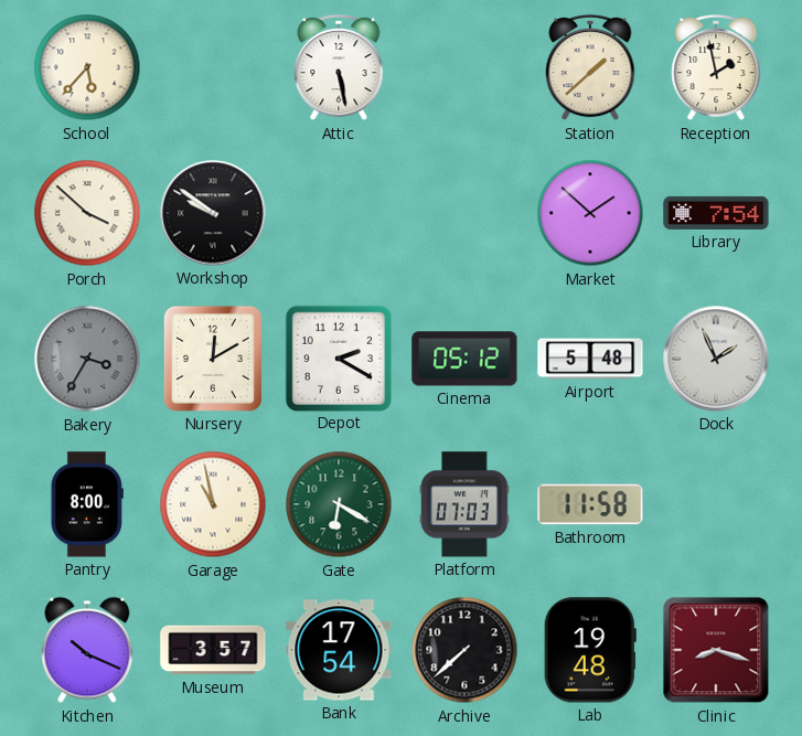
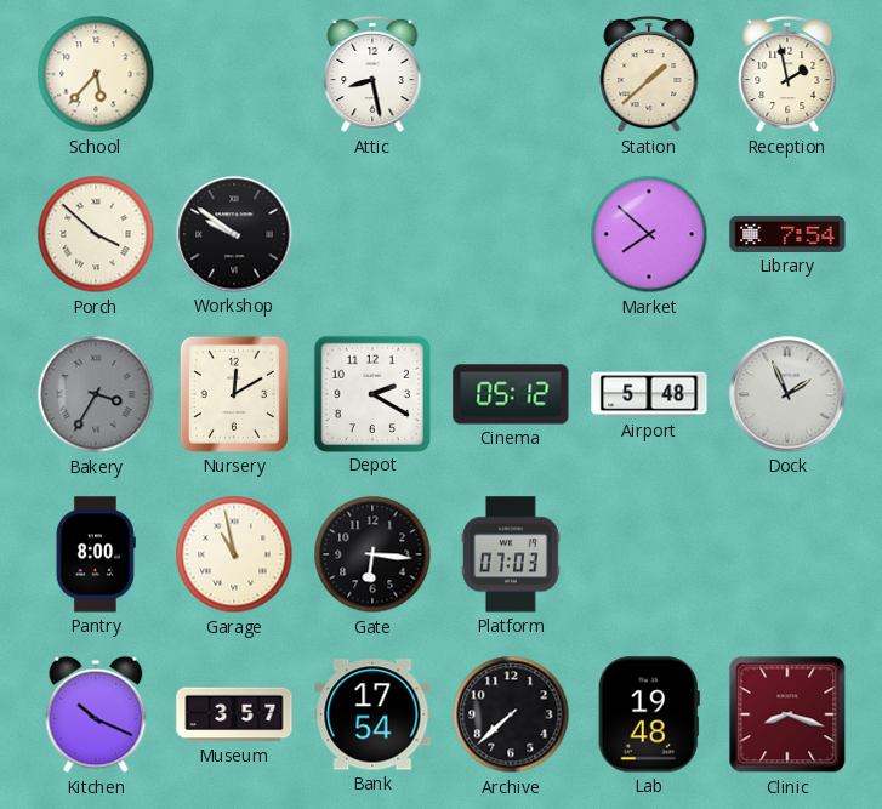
Attic: 5:28 -> 8:28
Market: 1:52 -> 7:52
Gate: 6:20 -> 6:16
Gate dial: green -> black
Bathroom: 11:58 -> none
